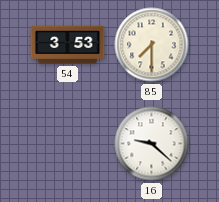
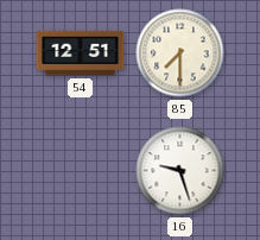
54: 3:53 -> 12:51
16: 9:22 -> 9:27
